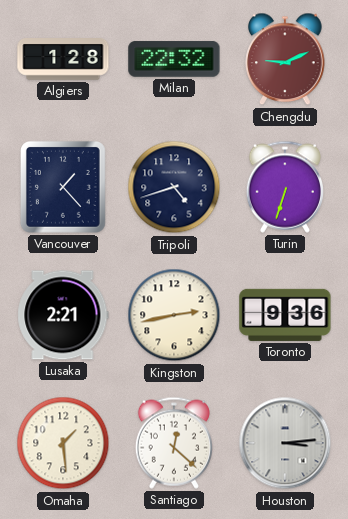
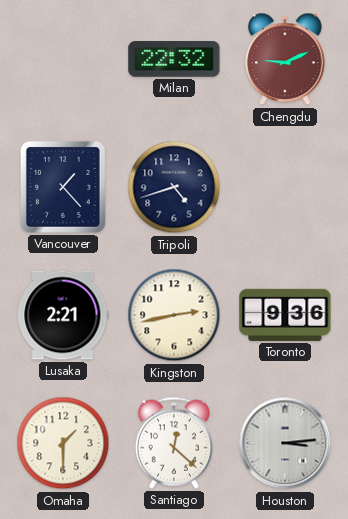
Algiers: 1:28 -> none
Turin: 6:33 -> none
Omaha: 1:29 -> 1:30
